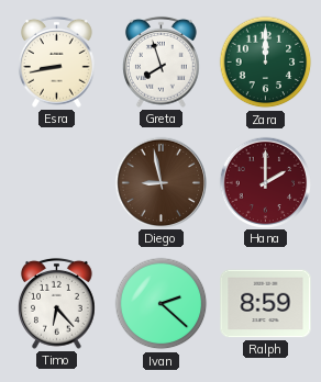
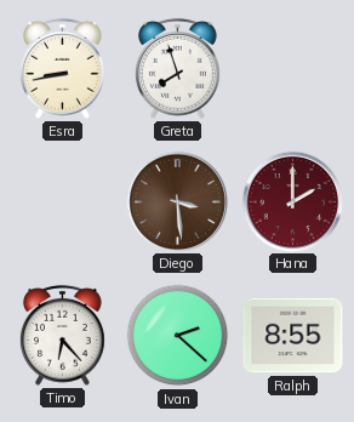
Zara: 12:00 -> none
Diego: 8:58 -> 3:29
Ralph: 8:59 -> 8:55
